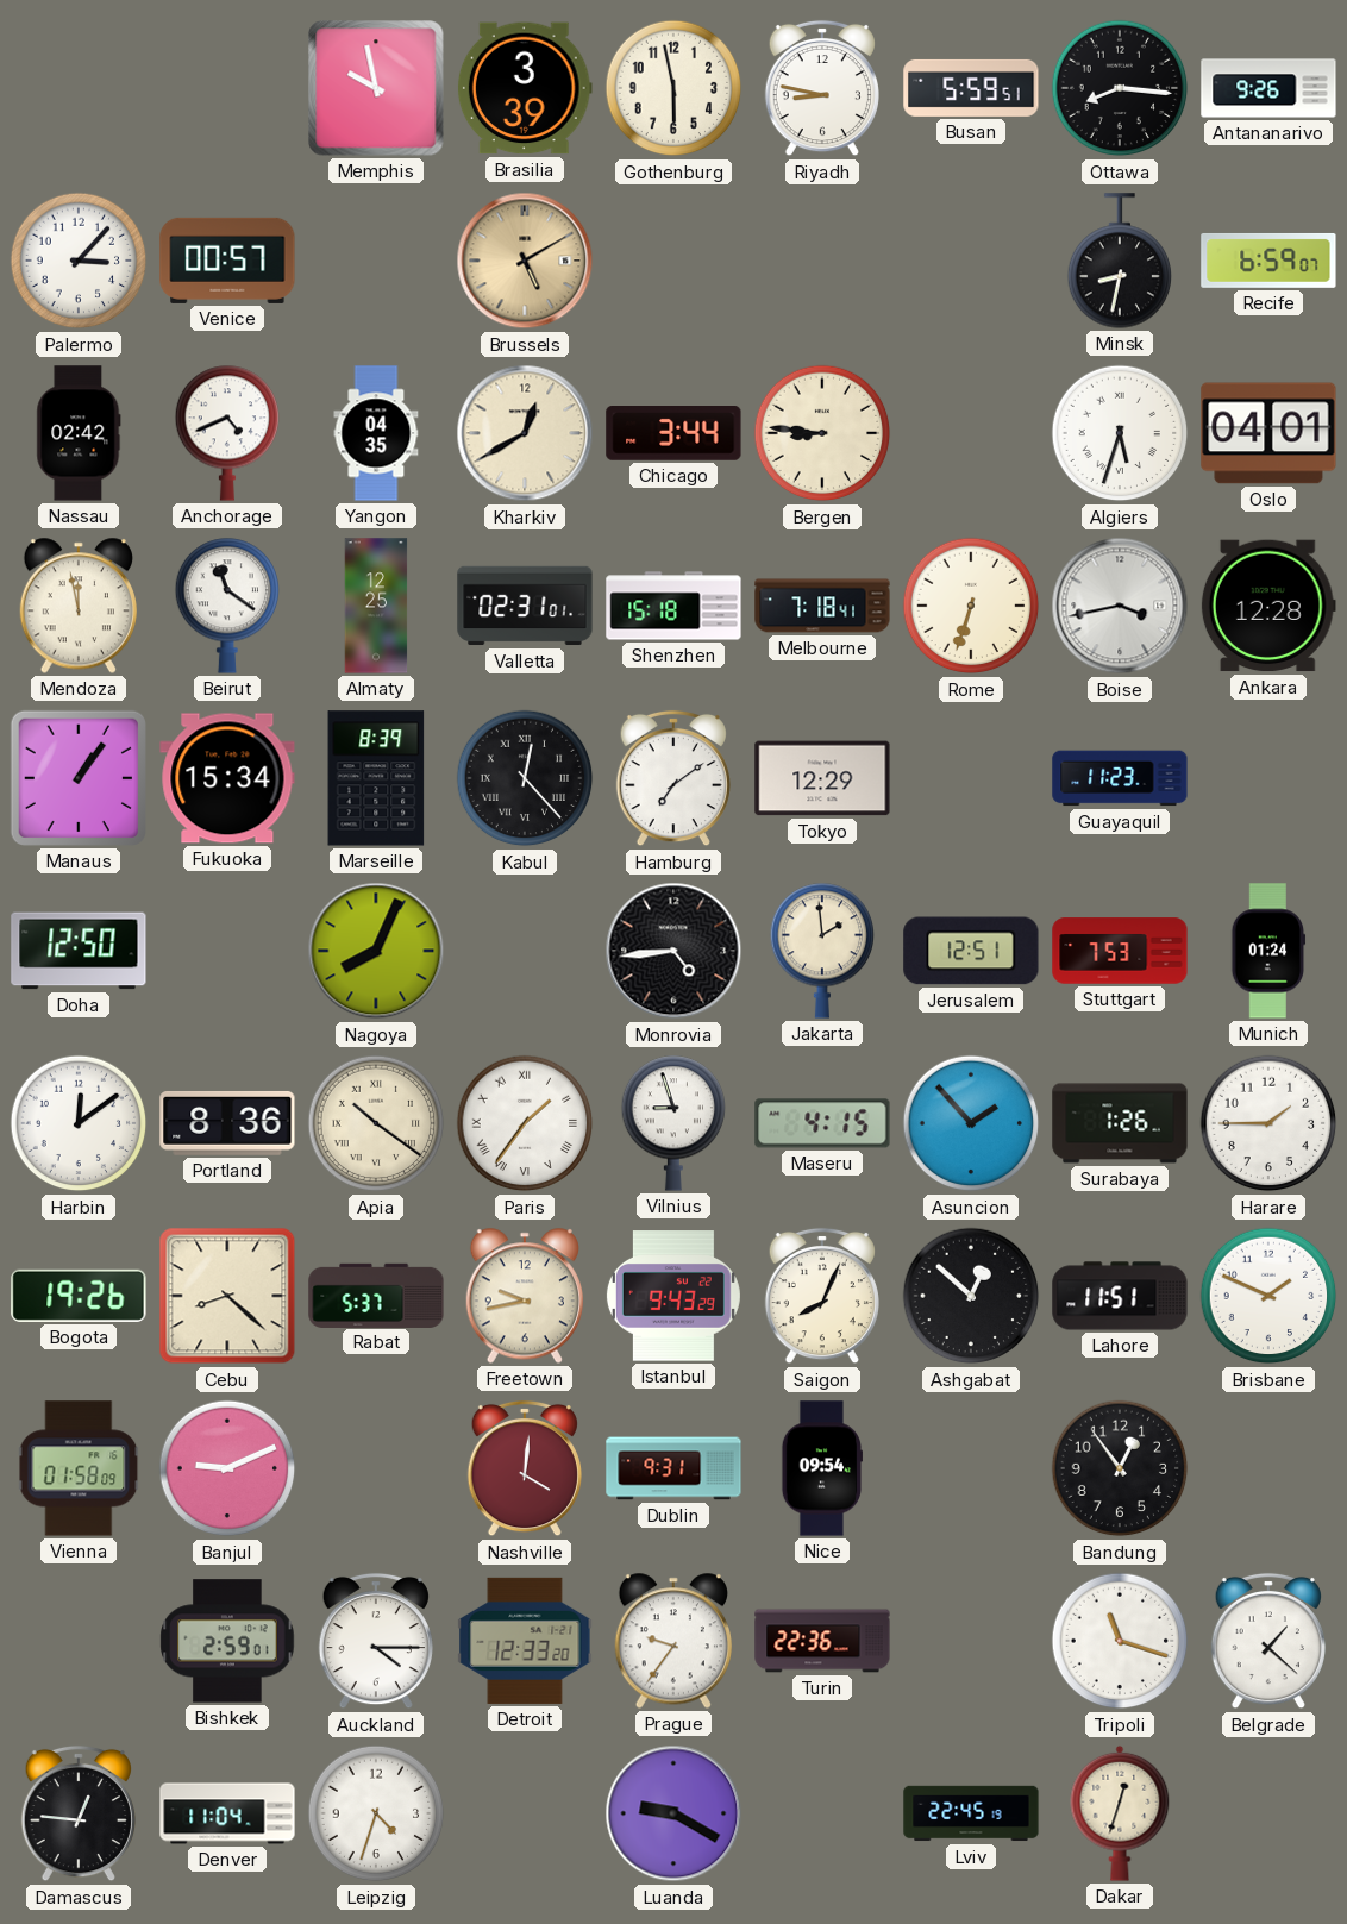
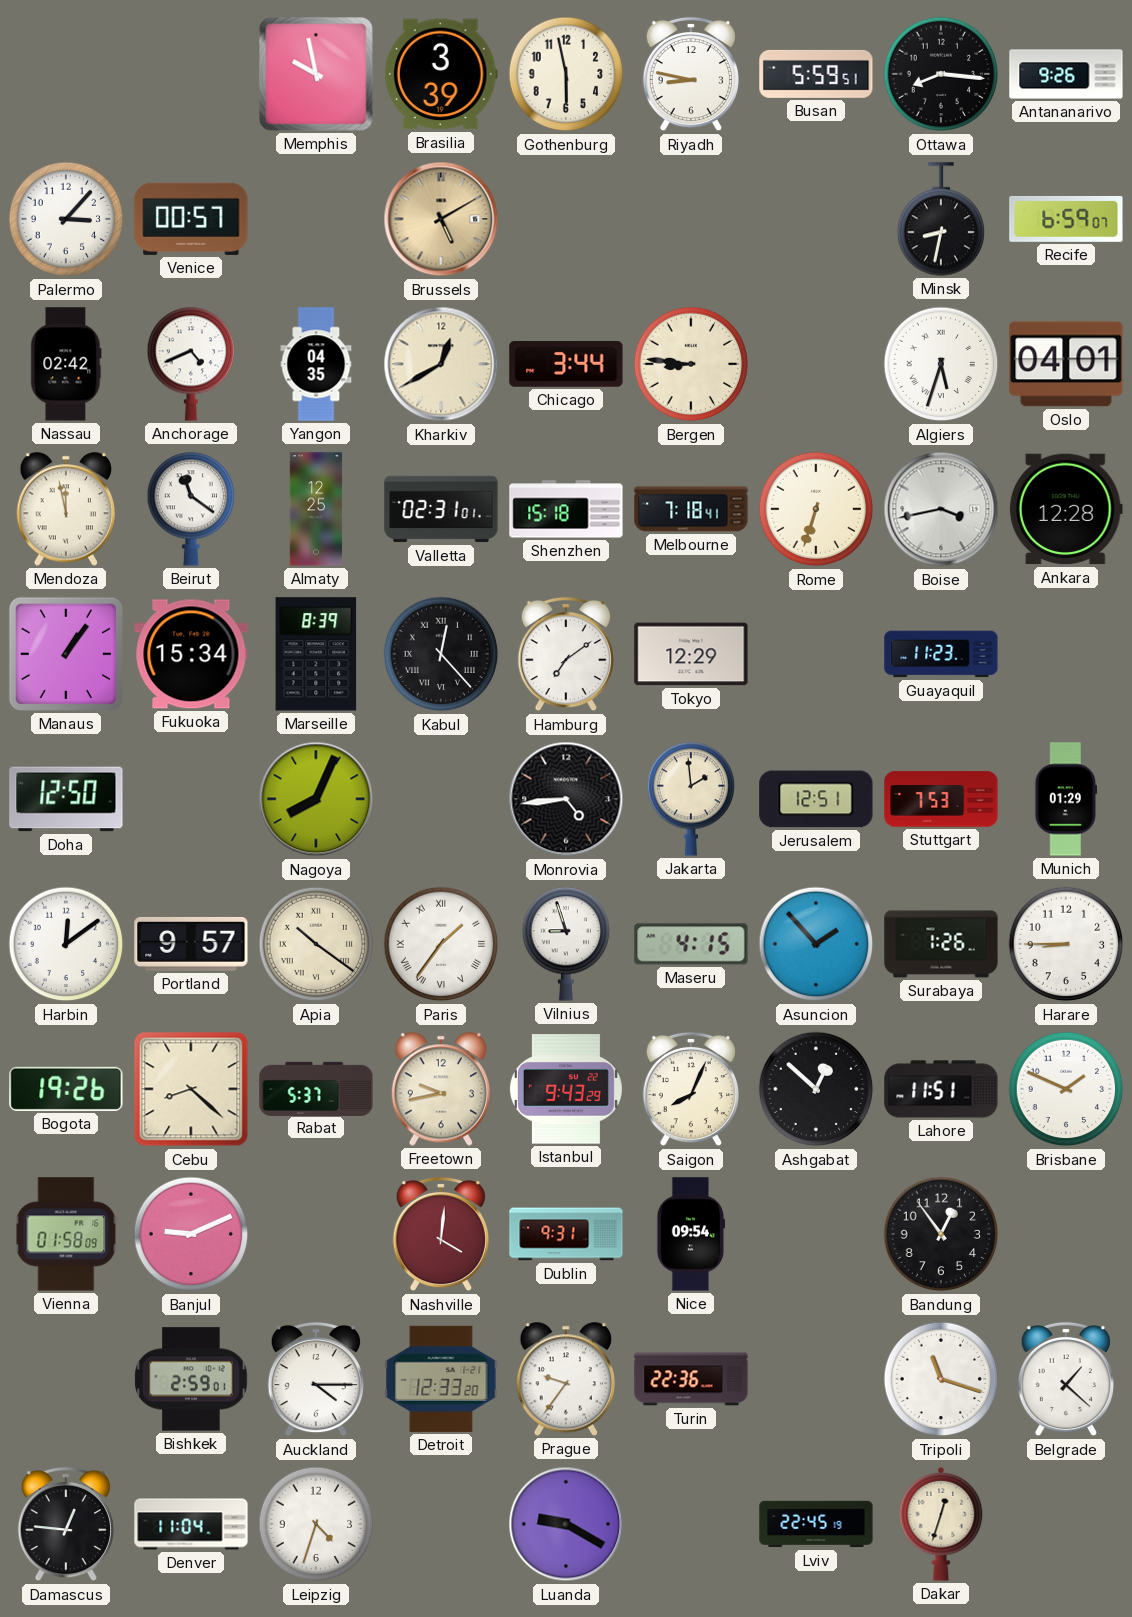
Munich: 01:24 -> 01:29
Portland: 8:36 -> 9:57
Harare: 1:45 -> 8:45
